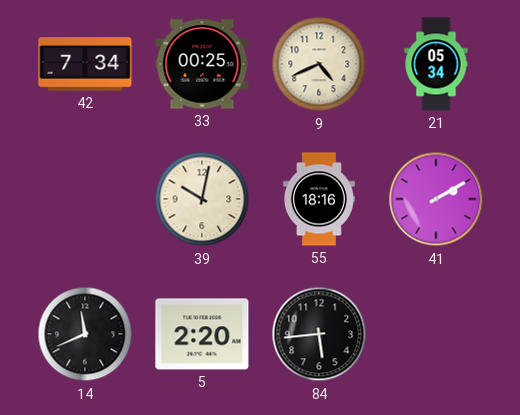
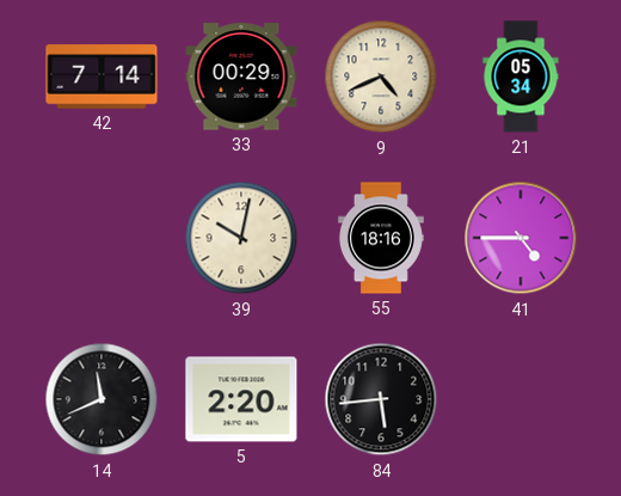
42: 7:34 -> 7:14
33: 00:25 -> 00:29
41: 2:10 -> 4:45
